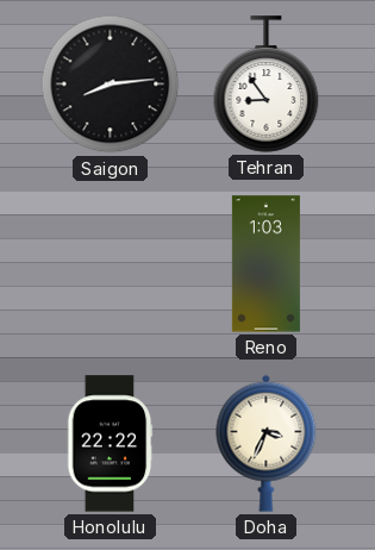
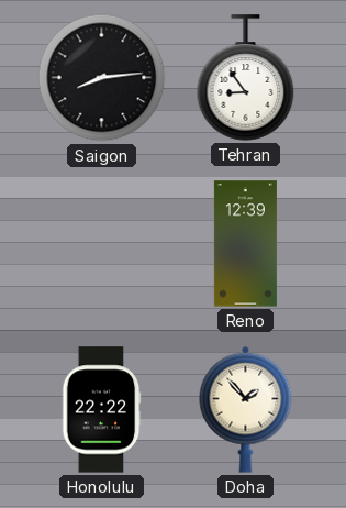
Reno: 1:03 -> 12:39
Doha: 3:34 -> 1:53
